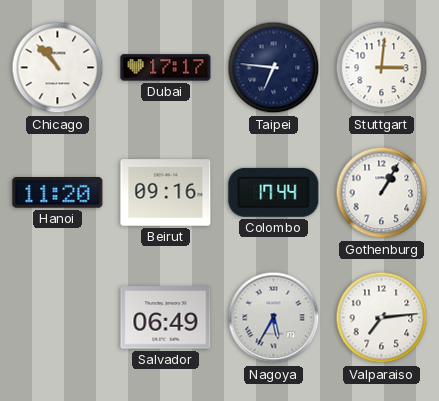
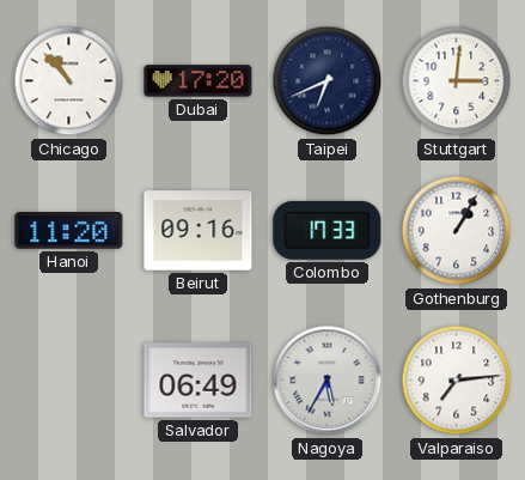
Dubai: 17:17 -> 17:20
Taipei: 6:46 -> 6:41
Colombo: 17:44 -> 17:33
